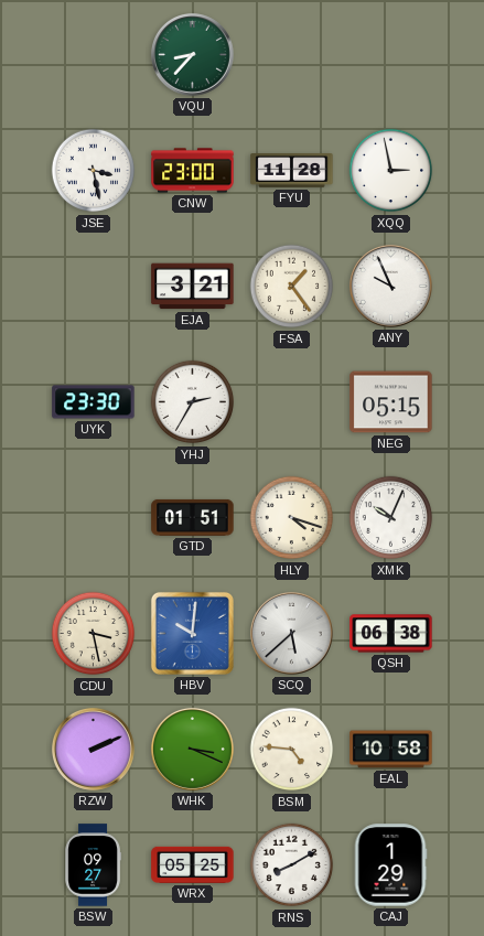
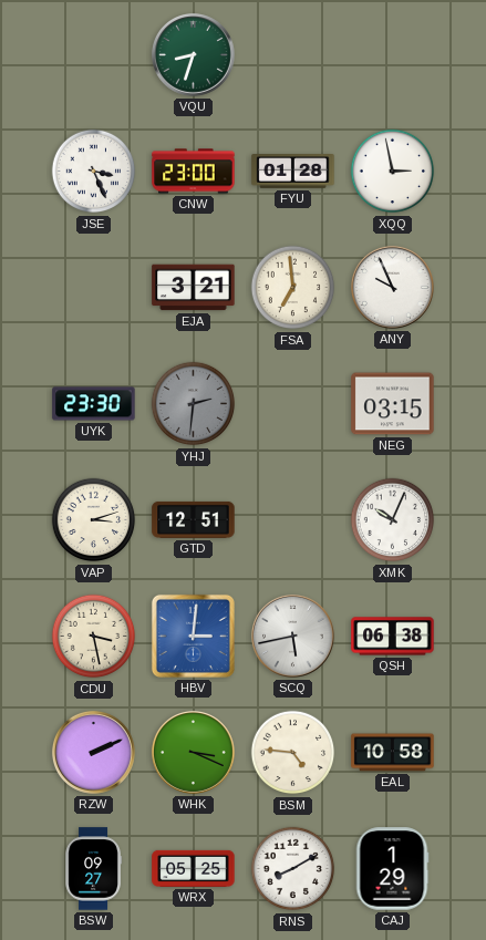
VQU: 8:37 -> 8:33
JSE: 3:28 -> 3:26
FYU: 11:28 -> 01:28
FSA: 1:24 -> 6:59
YHJ: 2:35 -> 2:31
YHJ dial: white -> grey
NEG: 05:15 -> 03:15
VAP: none -> 3:12
GTD: 01:51 -> 12:51
HLY: 4:18 -> none
HBV: 10:01 -> 3:01
SCQ: 5:38 -> 5:43
